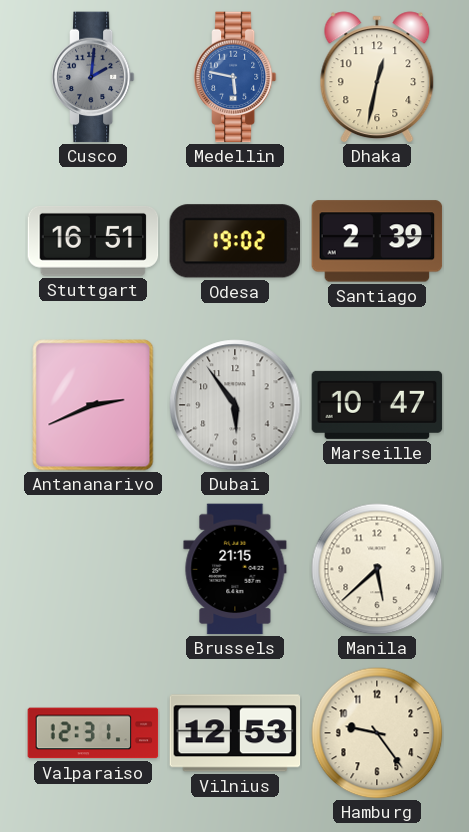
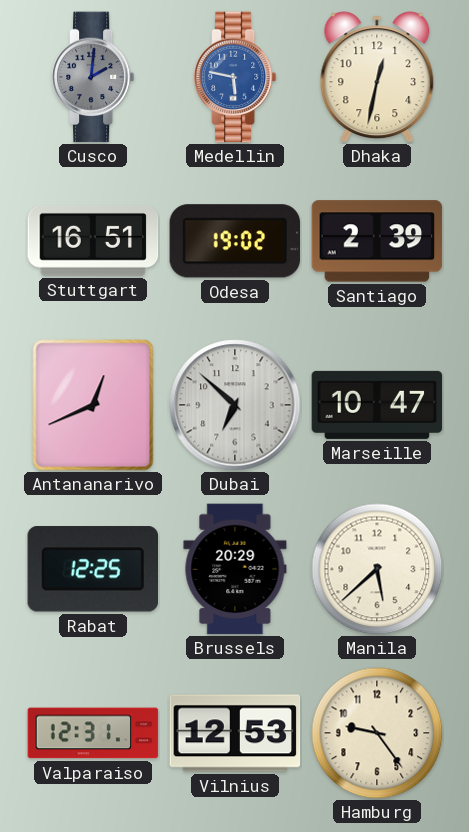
Antananarivo: 2:41 -> 12:41
Dubai: 5:54 -> 6:52
Rabat: none -> 12:25
Brussels: 21:15 -> 20:29
